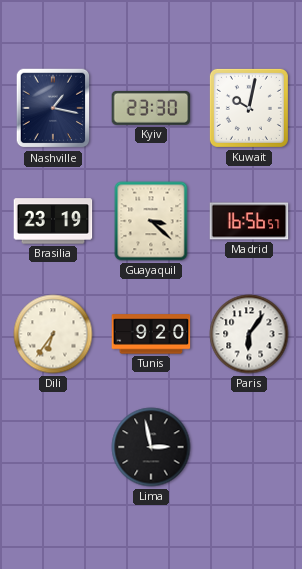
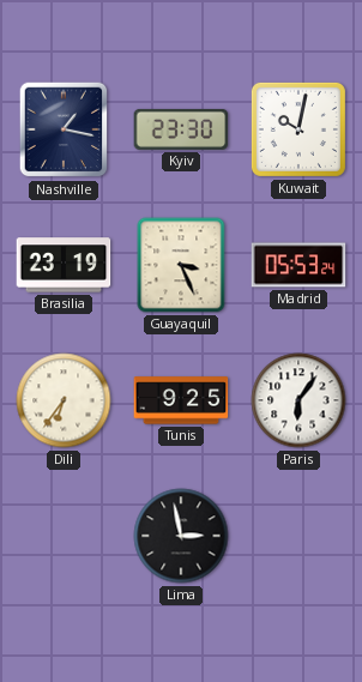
Guayaquil: 3:22 -> 3:26
Madrid: 16:56 -> 05:53
Tunis: 9:20 -> 9:25
